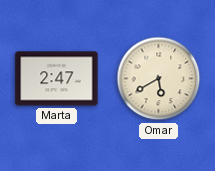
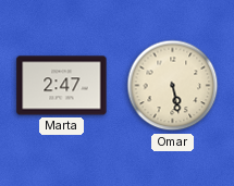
Omar: 5:40 -> 5:28
